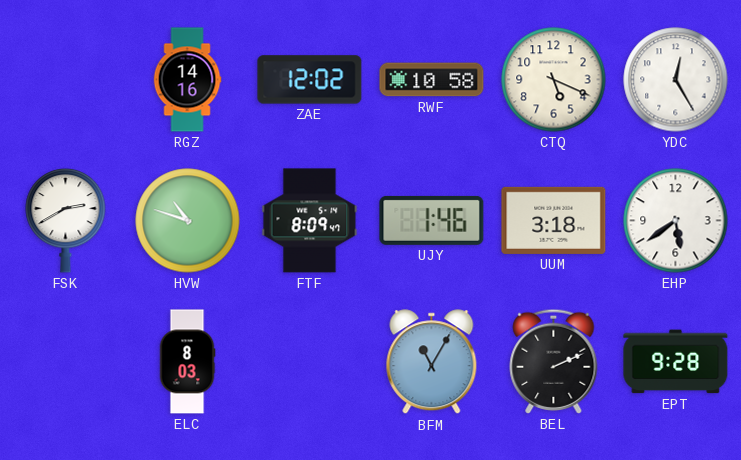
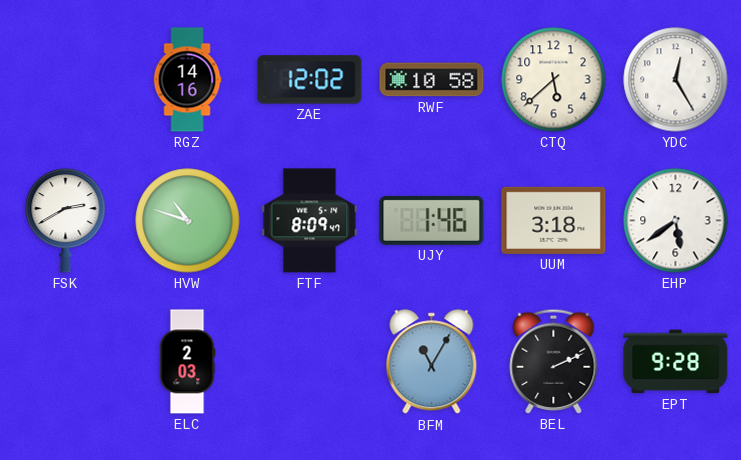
CTQ: 5:19 -> 5:38
ELC: 8:03 -> 2:03
